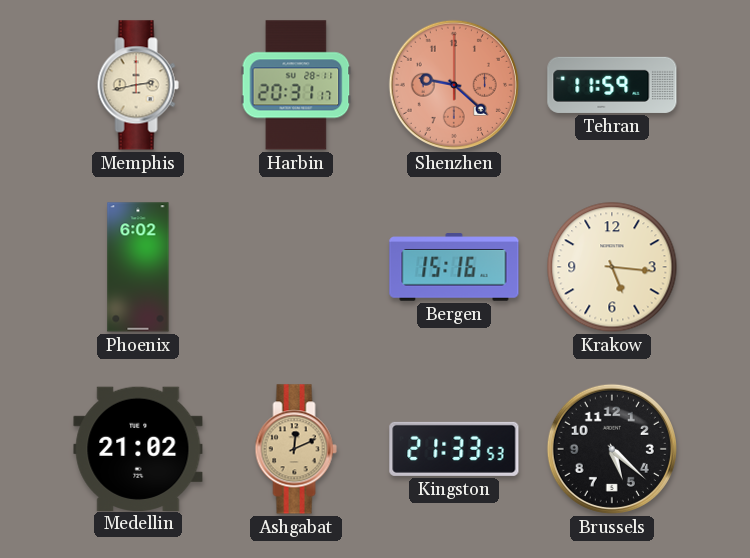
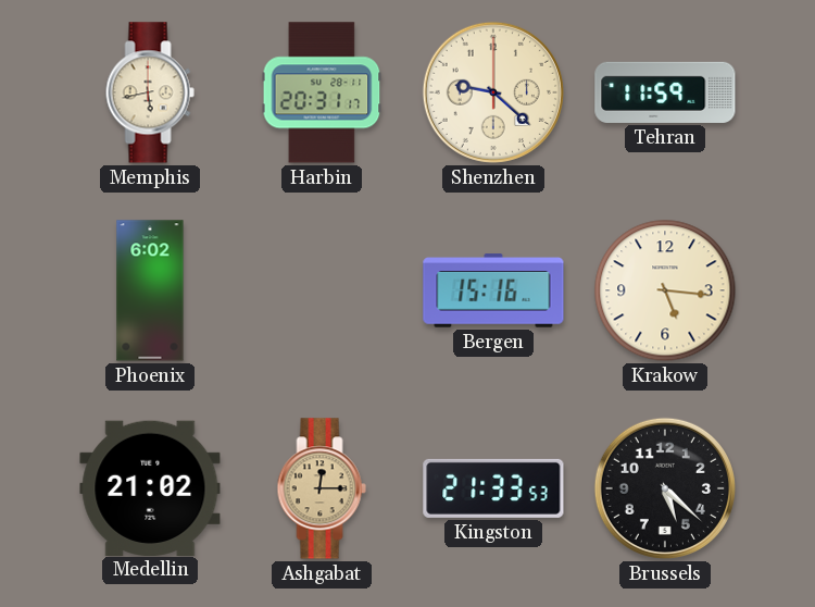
Memphis: 2:43 -> 5:43
Shenzhen dial: salmon -> cream
Ashgabat: 12:11 -> 12:15
